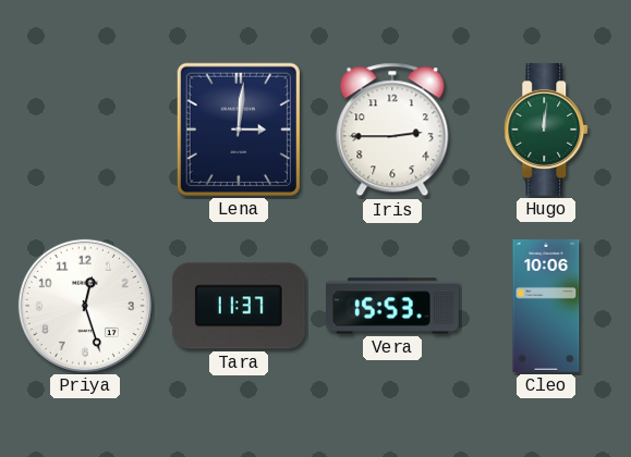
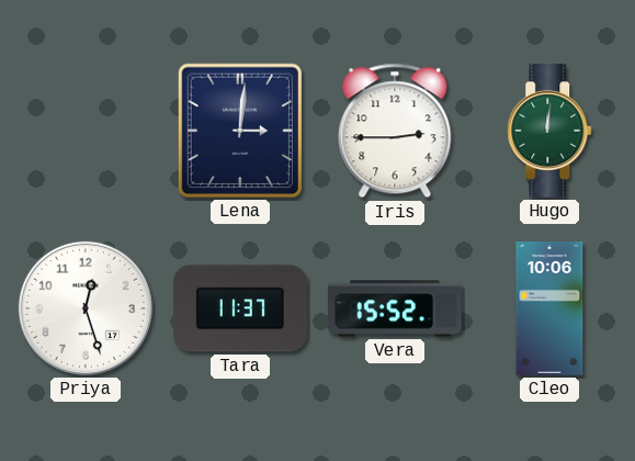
Vera: 15:53 -> 15:52
